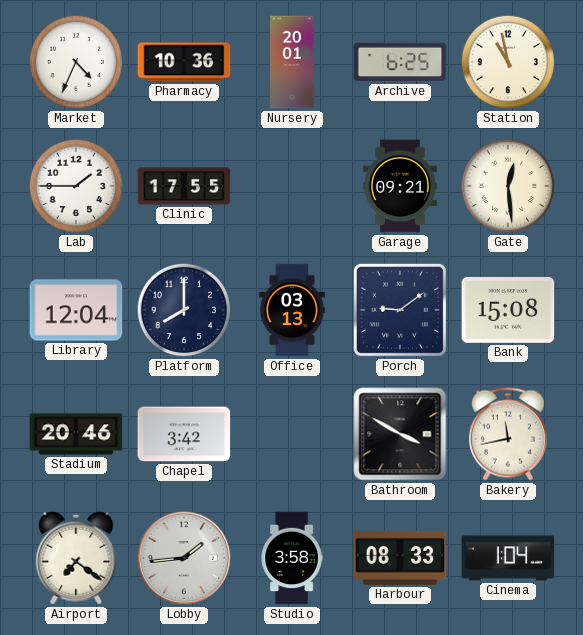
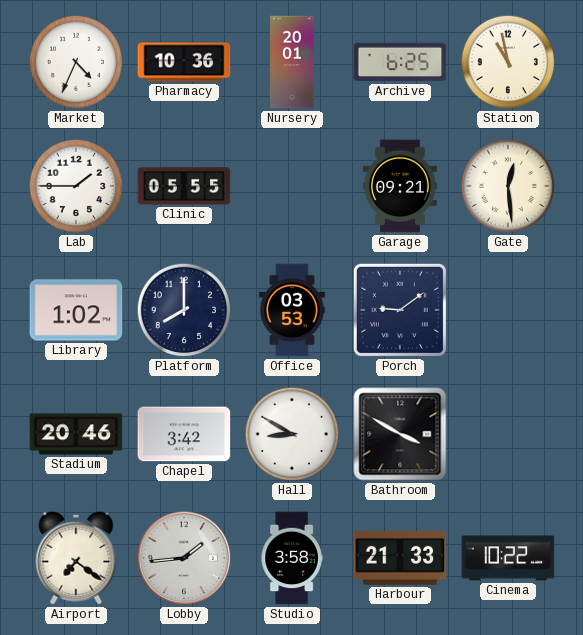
Clinic: 17:55 -> 05:55
Library: 12:04 -> 1:02
Office: 03:13 -> 03:53
Bank: 15:08 -> none
Hall: none -> 8:50
Bakery: 11:43 -> none
Harbour: 08:33 -> 21:33
Cinema: 1:04 -> 10:22
